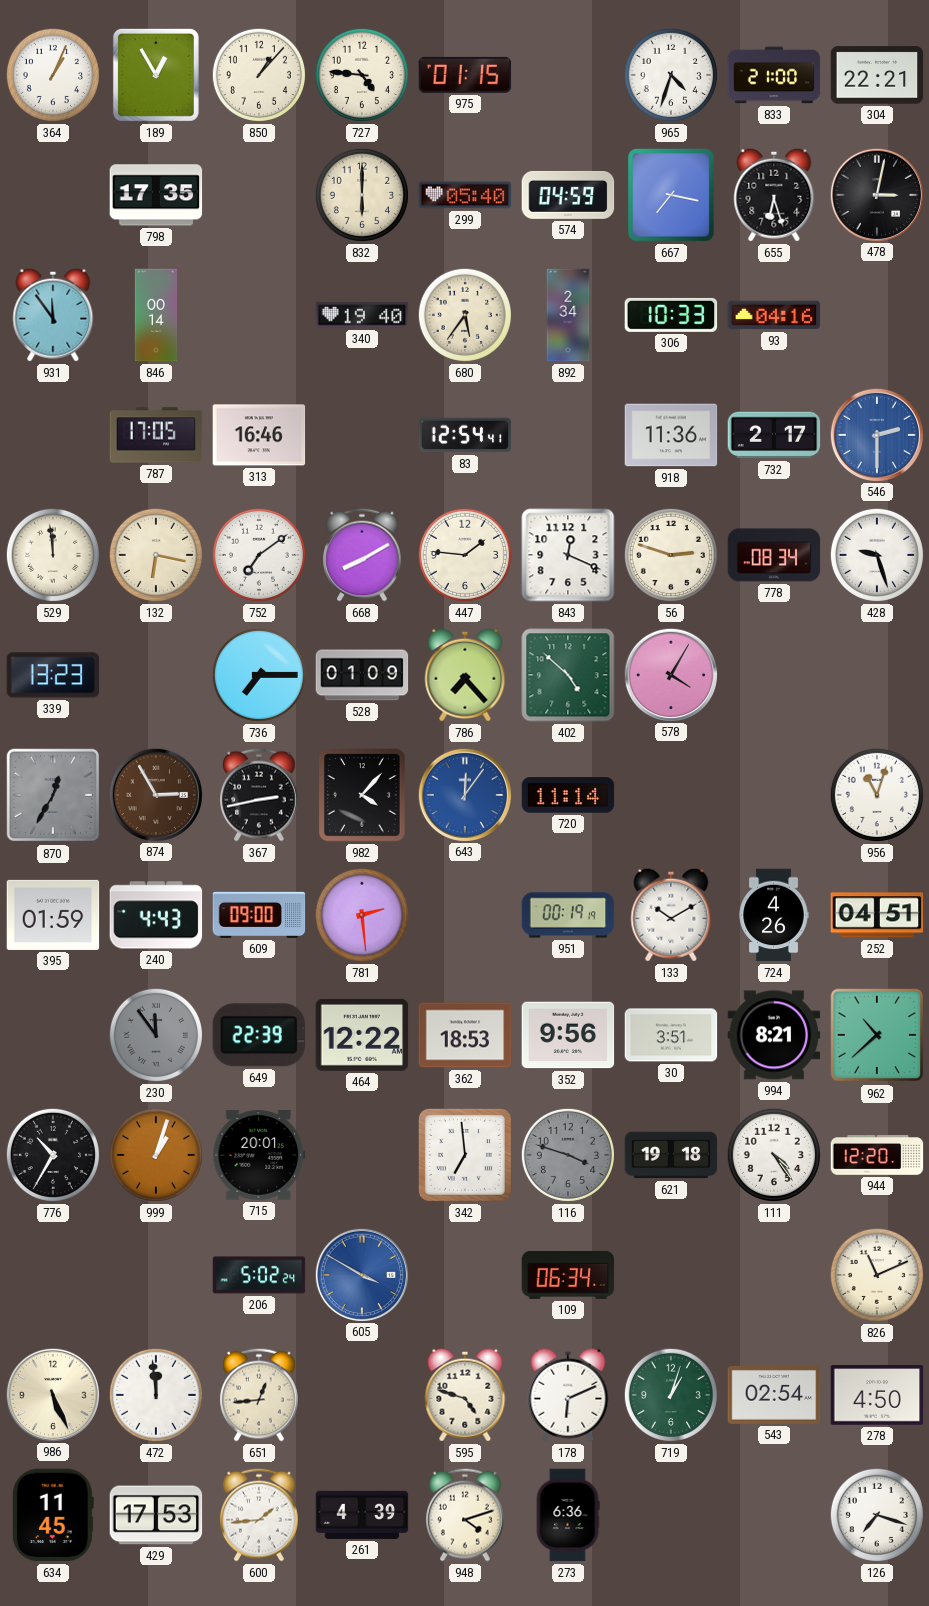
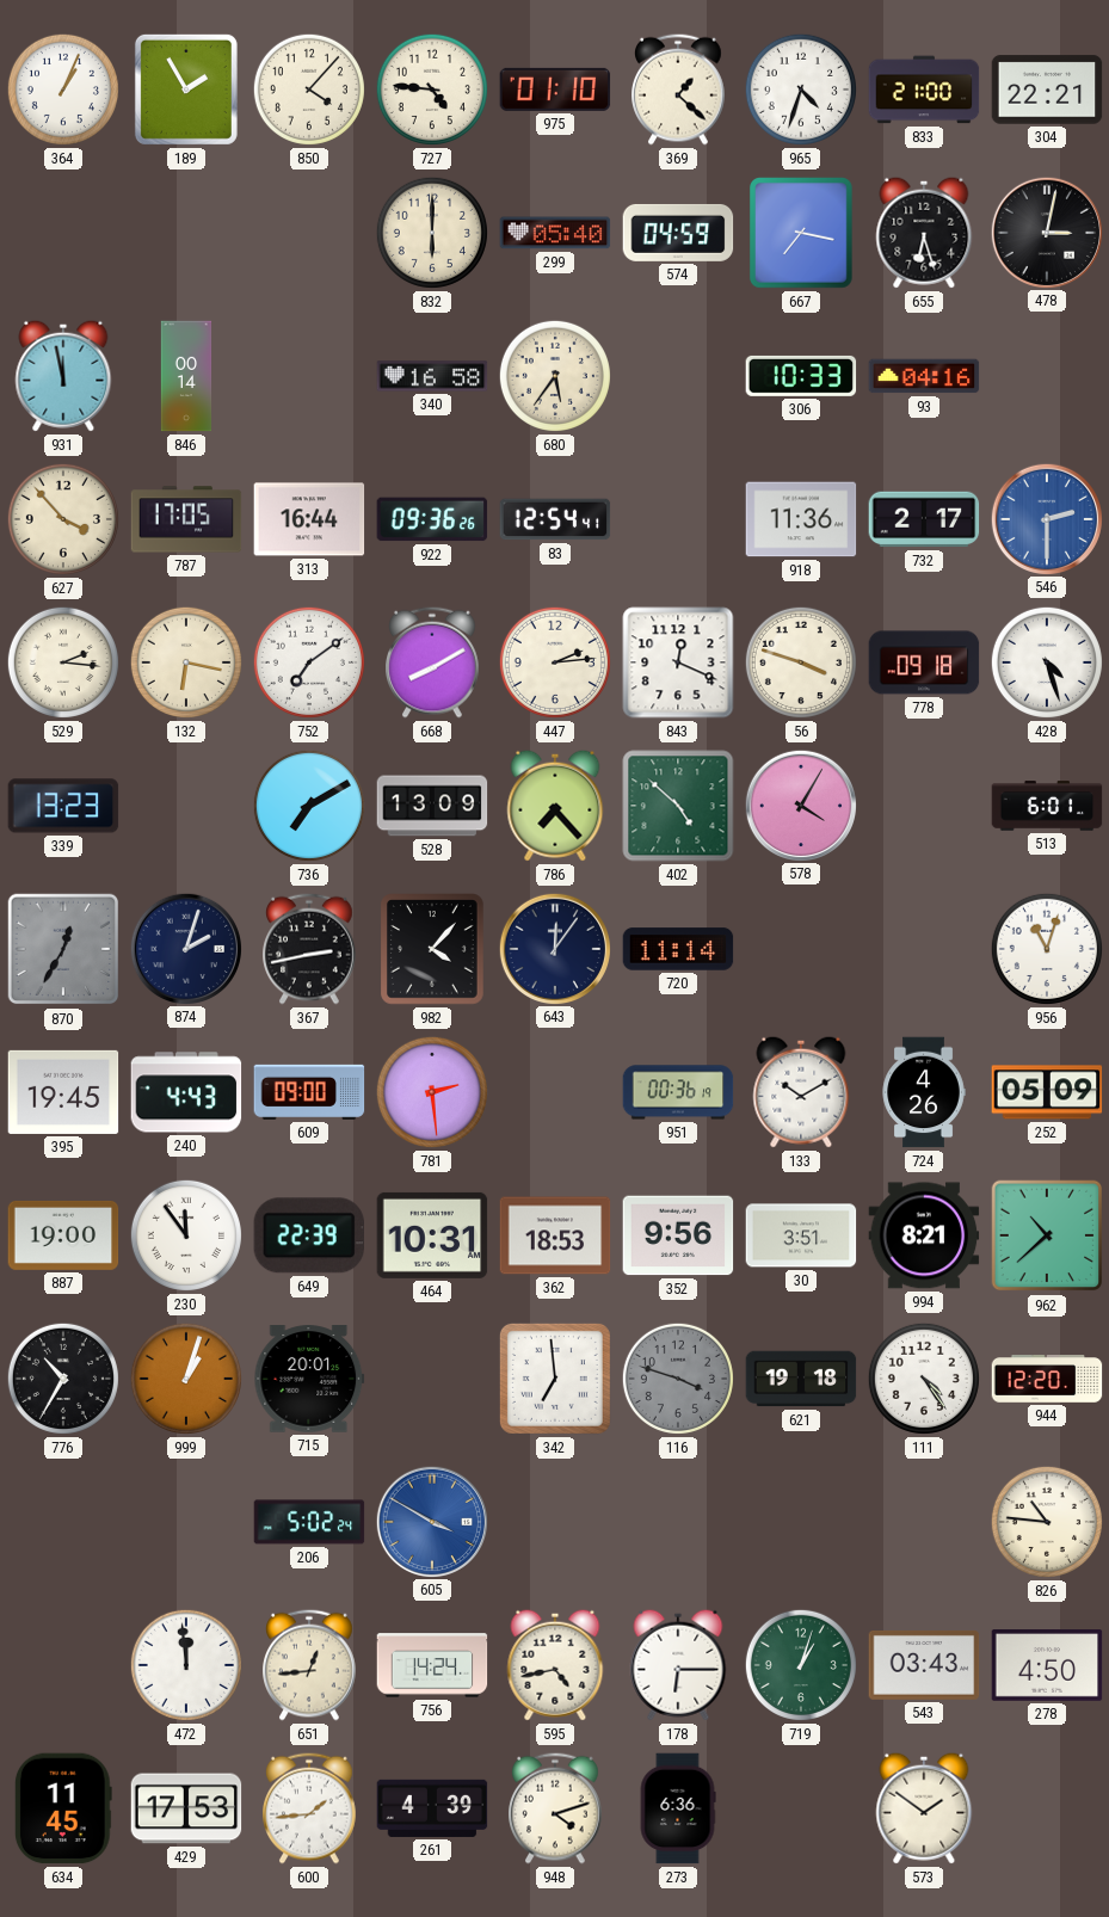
189: 12:55 -> 1:55
850: 1:07 -> 4:07
975: 01:15 -> 01:10
369: none -> 1:22
798: 17:35 -> none
931: 11:54 -> 11:58
340: 19:40 -> 16:58
892: 2:34 -> none
627: none -> 3:53
313: 16:46 -> 16:44
922: none -> 09:36
529: 11:59 -> 2:16
447: 1:46 -> 2:14
56: 2:48 -> 3:48
778: 08:34 -> 09:18
428: 9:27 -> 4:27
736: 7:15 -> 7:10
528: 01:09 -> 13:09
513: none -> 6:01
874: 2:55 -> 2:03
874 dial: brown -> navy
643 dial: blue -> navy
395: 01:59 -> 19:45
951: 00:19 -> 00:36
252: 04:51 -> 05:09
887: none -> 19:00
230 dial: grey -> white
464: 12:22 -> 10:31
109: 06:34 -> none
826: 11:11 -> 10:46
986: 5:26 -> none
756: none -> 14:24
595: 4:48 -> 4:43
178: 6:11 -> 6:15
543: 02:54 -> 03:43
573: none -> 1:51
126: 7:18 -> none
